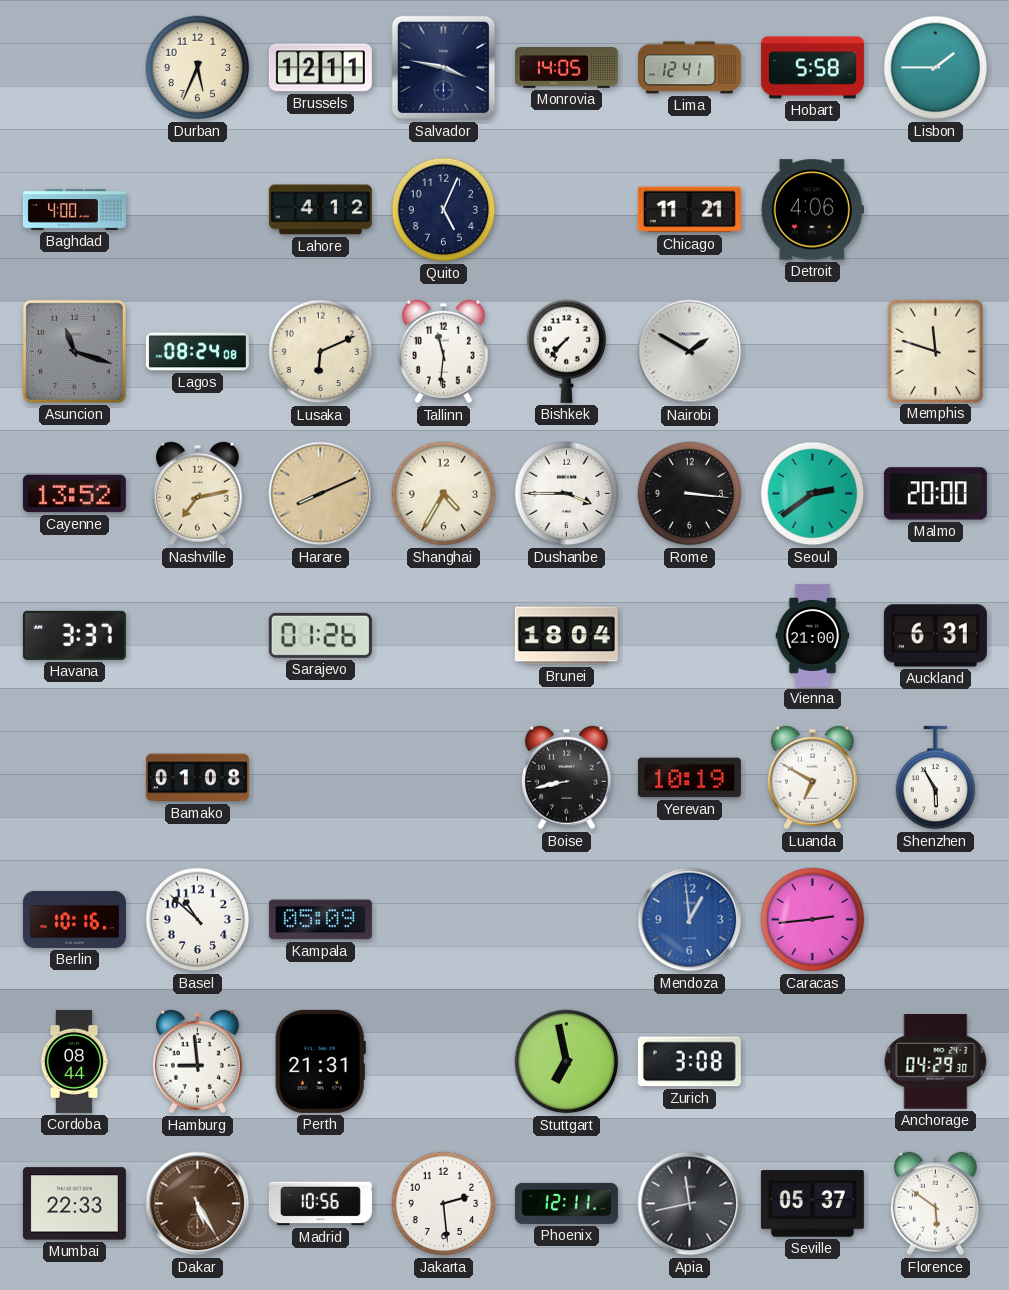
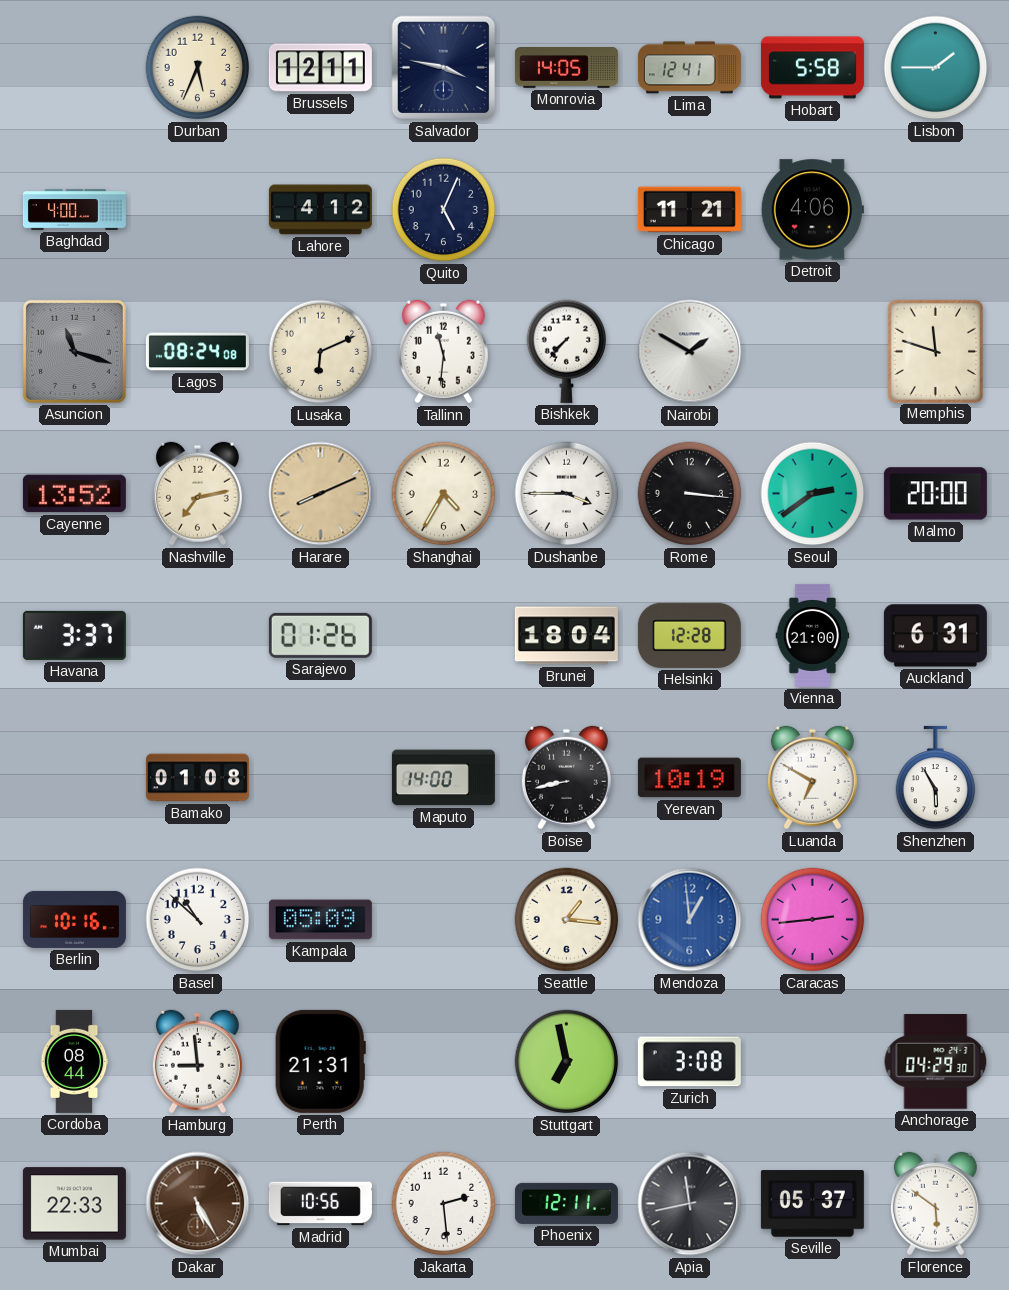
Helsinki: none -> 12:28
Maputo: none -> 14:00
Seattle: none -> 1:16
